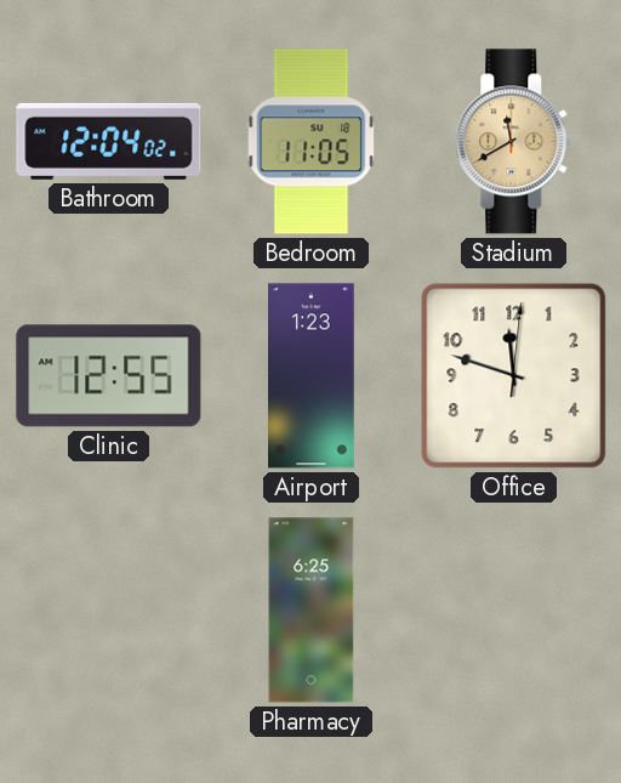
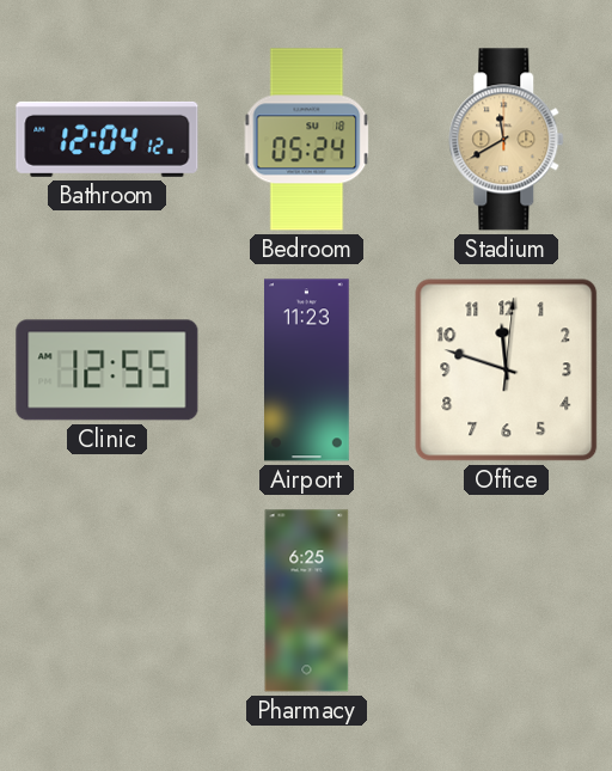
Bathroom: 12:04:02 -> 12:04:12
Bedroom: 11:05 -> 05:24
Airport: 1:23 -> 11:23
